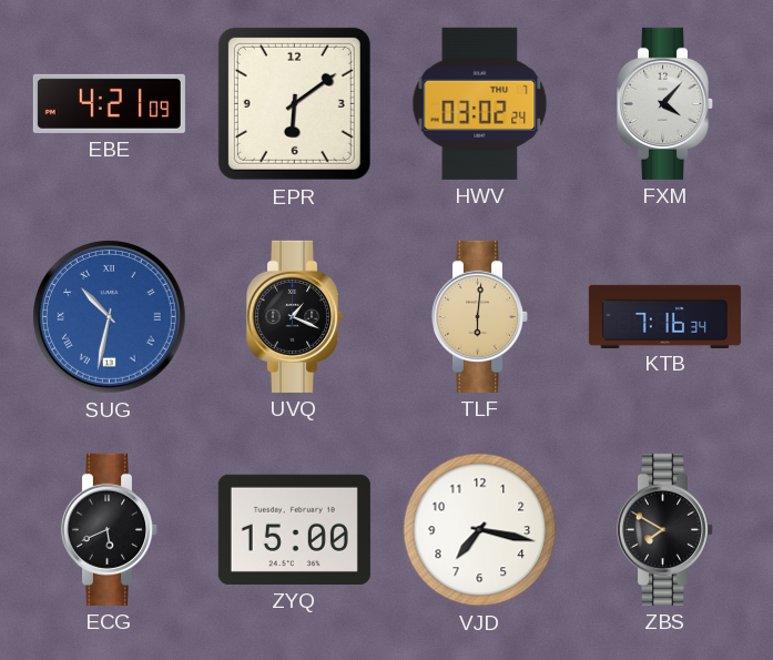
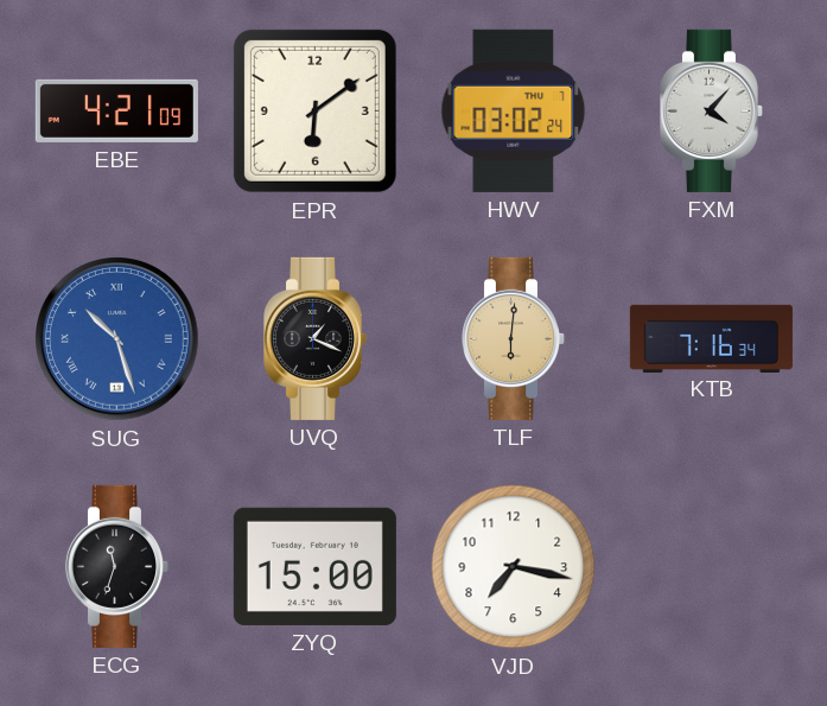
SUG: 10:32 -> 10:27
ECG: 5:41 -> 11:33
ZBS: 7:50 -> none
